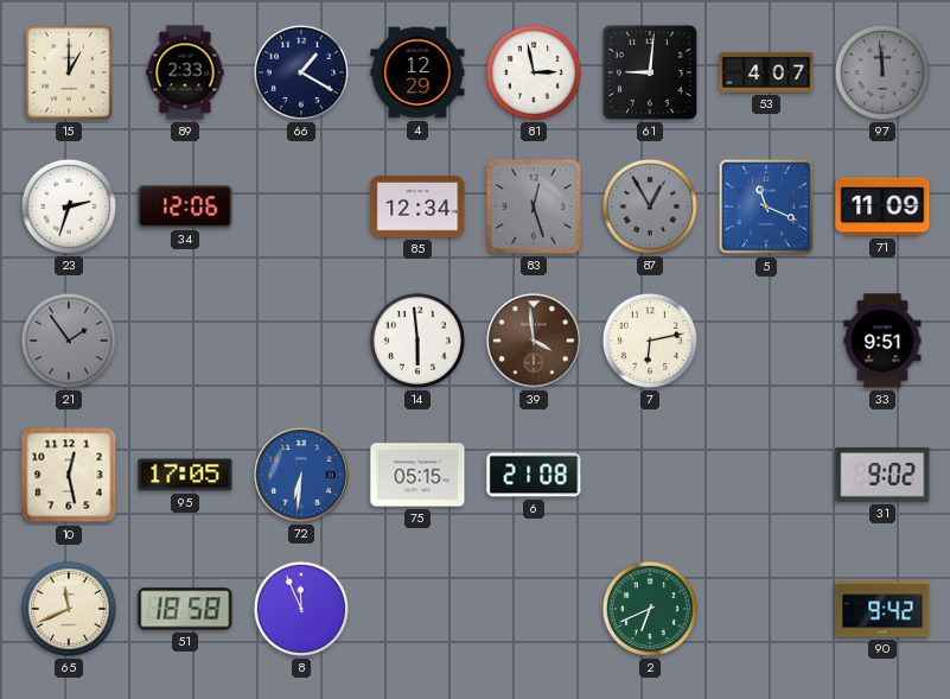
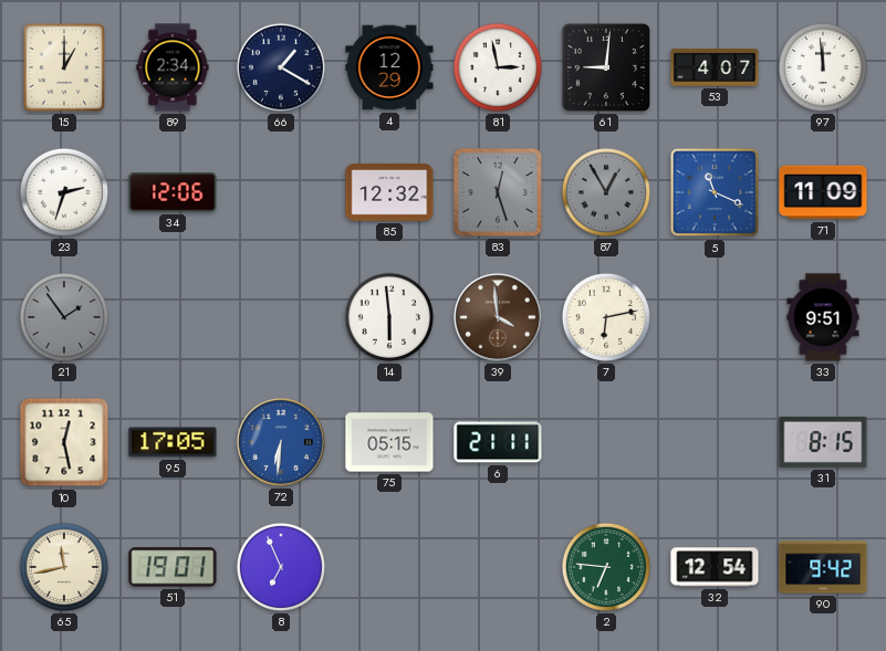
89: 2:33 -> 2:34
97 dial: grey -> white
85: 12:34 -> 12:32
6: 21:08 -> 21:11
31: 9:02 -> 8:15
65: 11:41 -> 11:43
51: 18:58 -> 19:01
8: 11:56 -> 6:56
2: 6:41 -> 6:46
32: none -> 12:54
